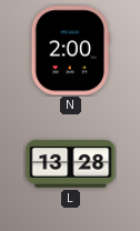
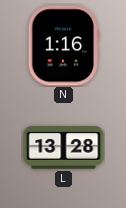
N: 2:00 -> 1:16
